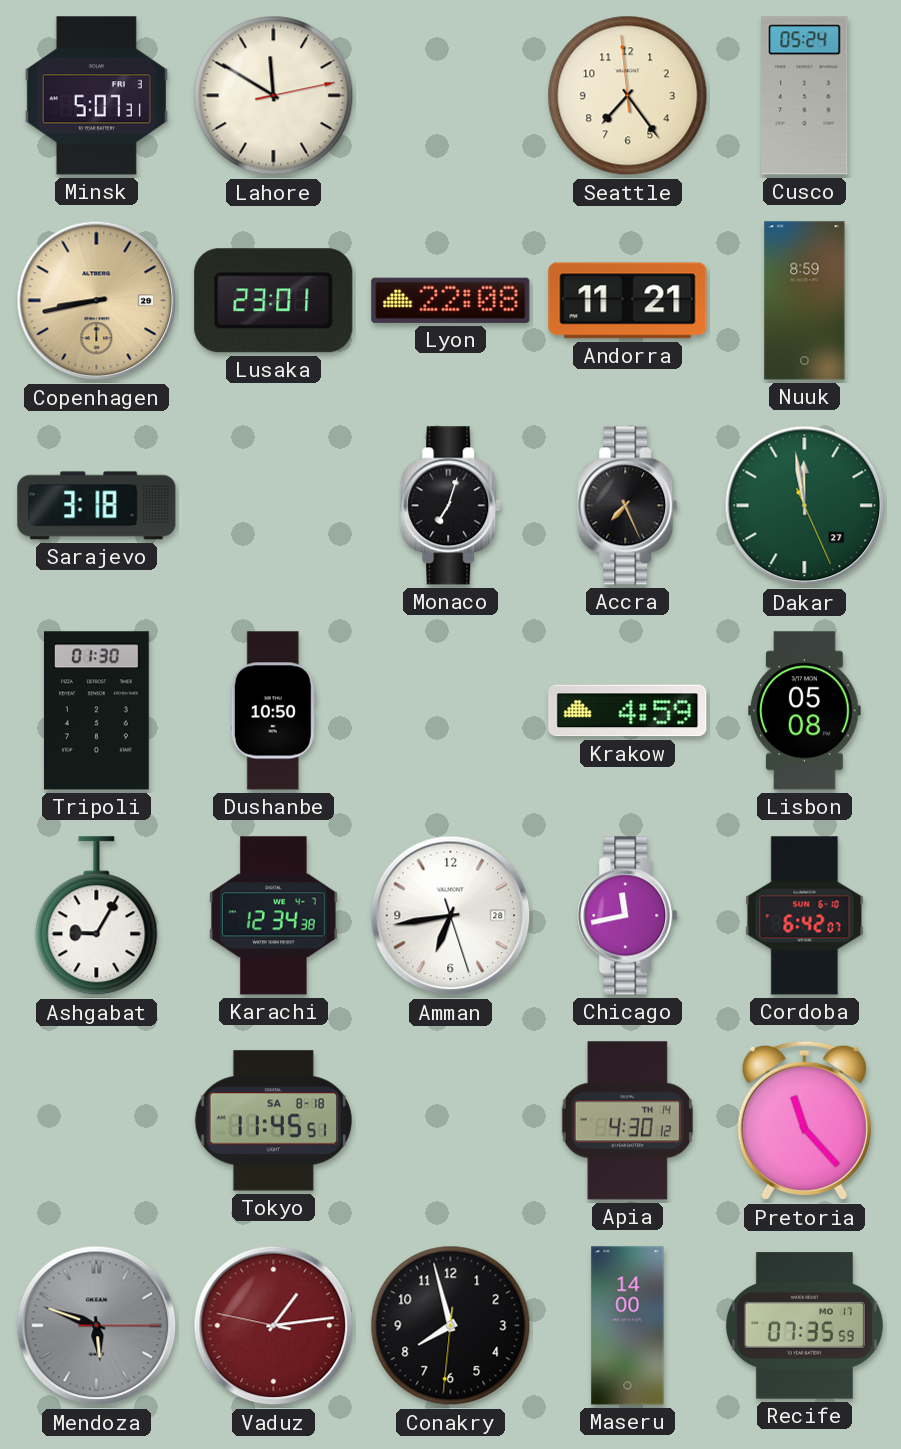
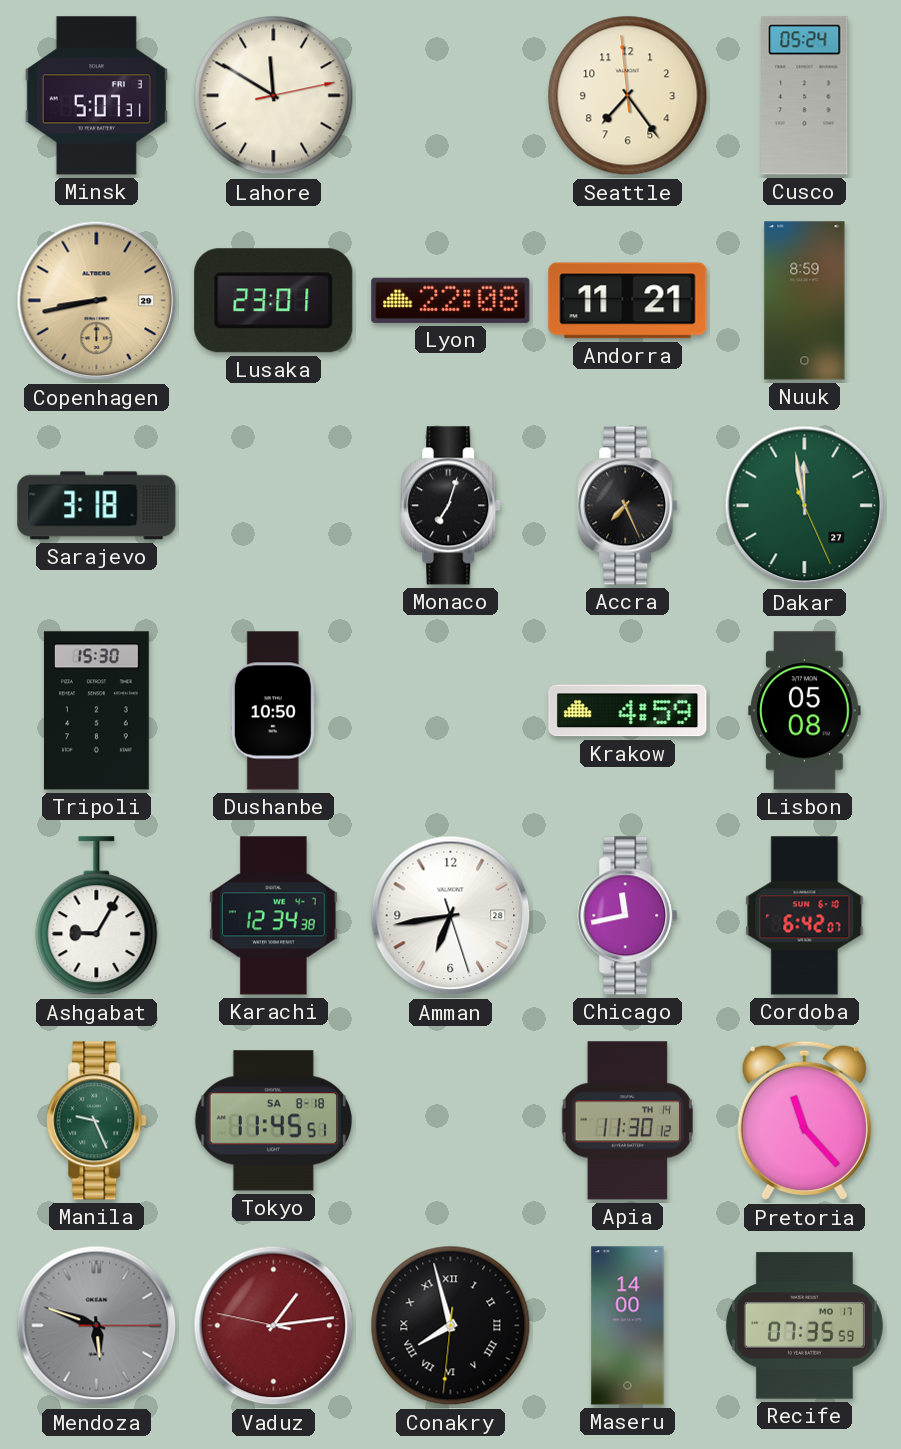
Tripoli: 01:30 -> 15:30
Manila: none -> 9:26
Apia: 4:30 -> 11:30
Conakry numerals: Arabic -> Roman
